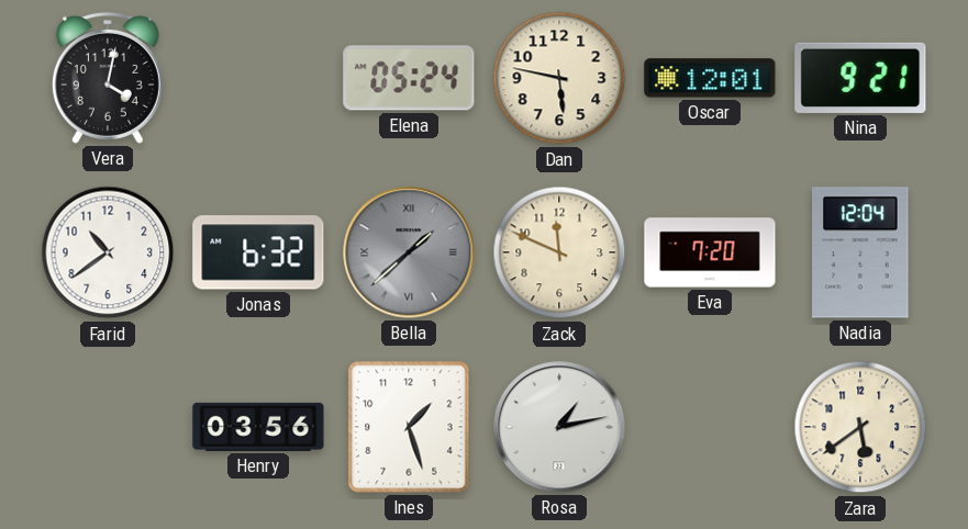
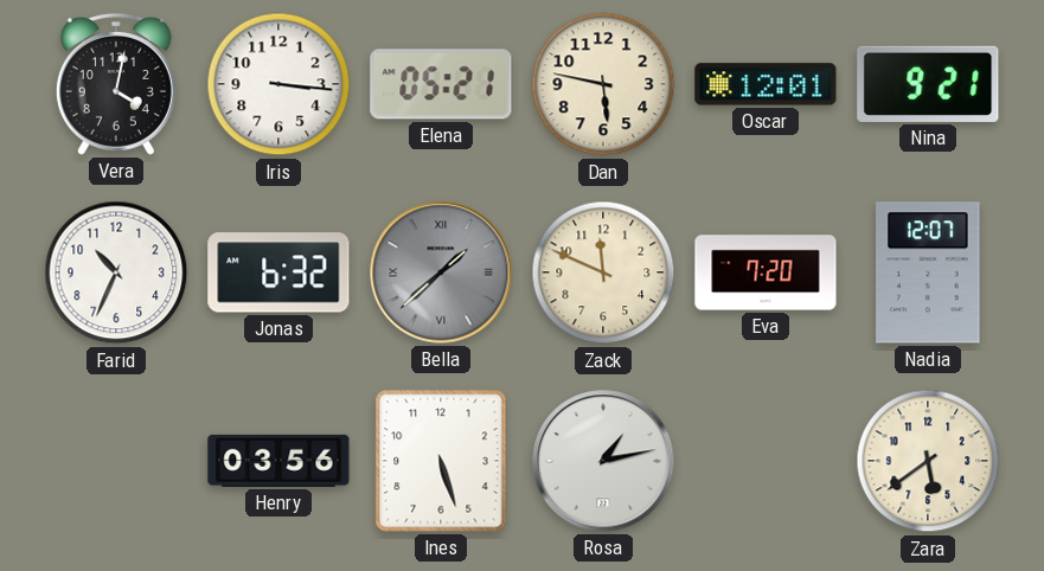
Iris: none -> 3:16
Elena: 05:24 -> 05:21
Farid: 10:39 -> 10:34
Nadia: 12:04 -> 12:07
Ines: 1:27 -> 5:27
